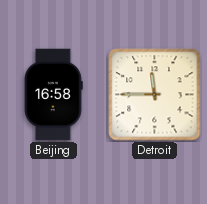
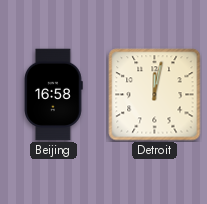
Detroit: 11:45 -> 12:02
